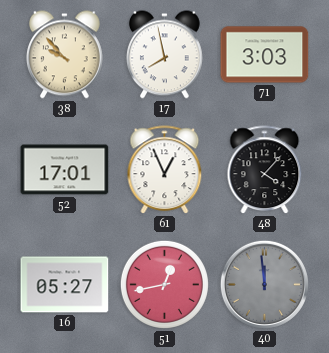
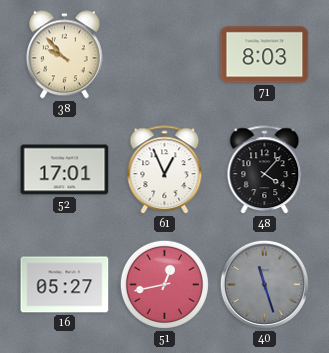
17: 7:58 -> none
71: 3:03 -> 8:03
40: 11:59 -> 11:27
